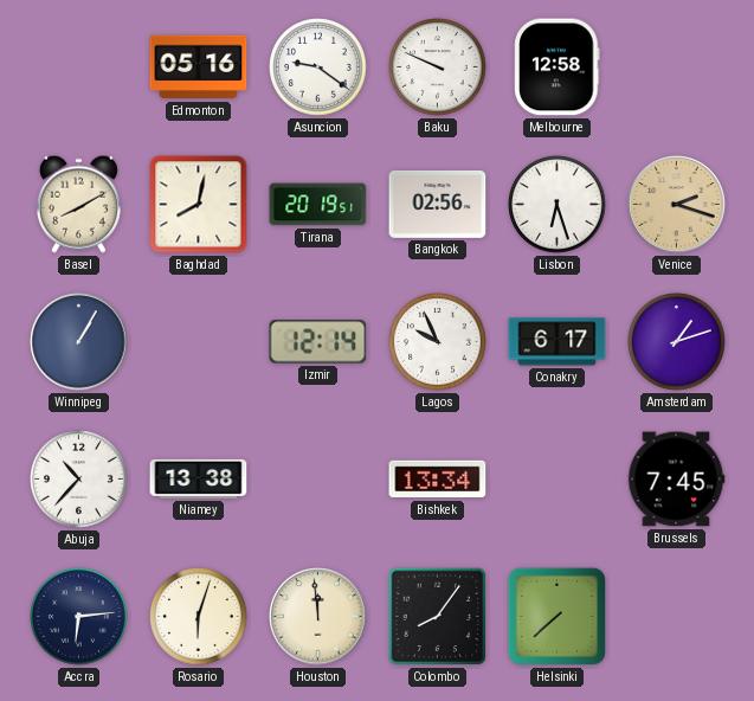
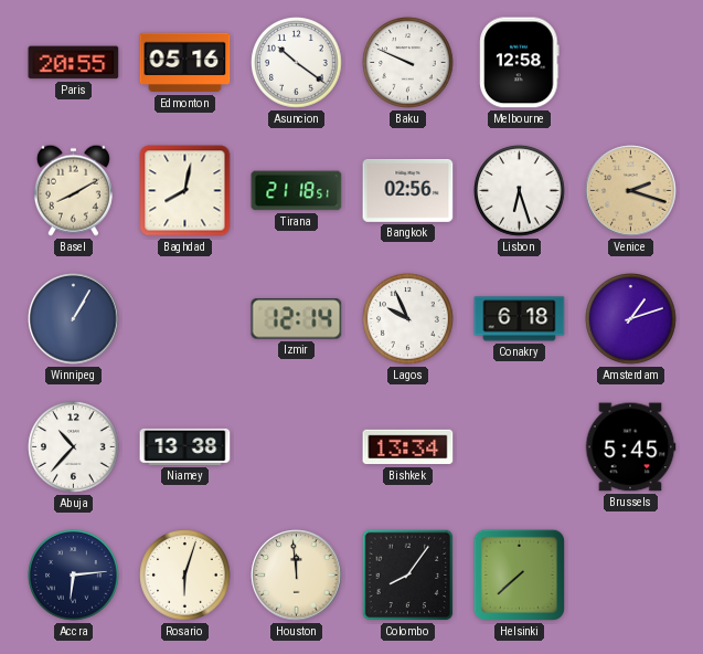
Paris: none -> 20:55
Asuncion: 9:21 -> 10:21
Tirana: 20:19 -> 21:18
Conakry: 6:17 -> 6:18
Brussels: 7:45 -> 5:45
